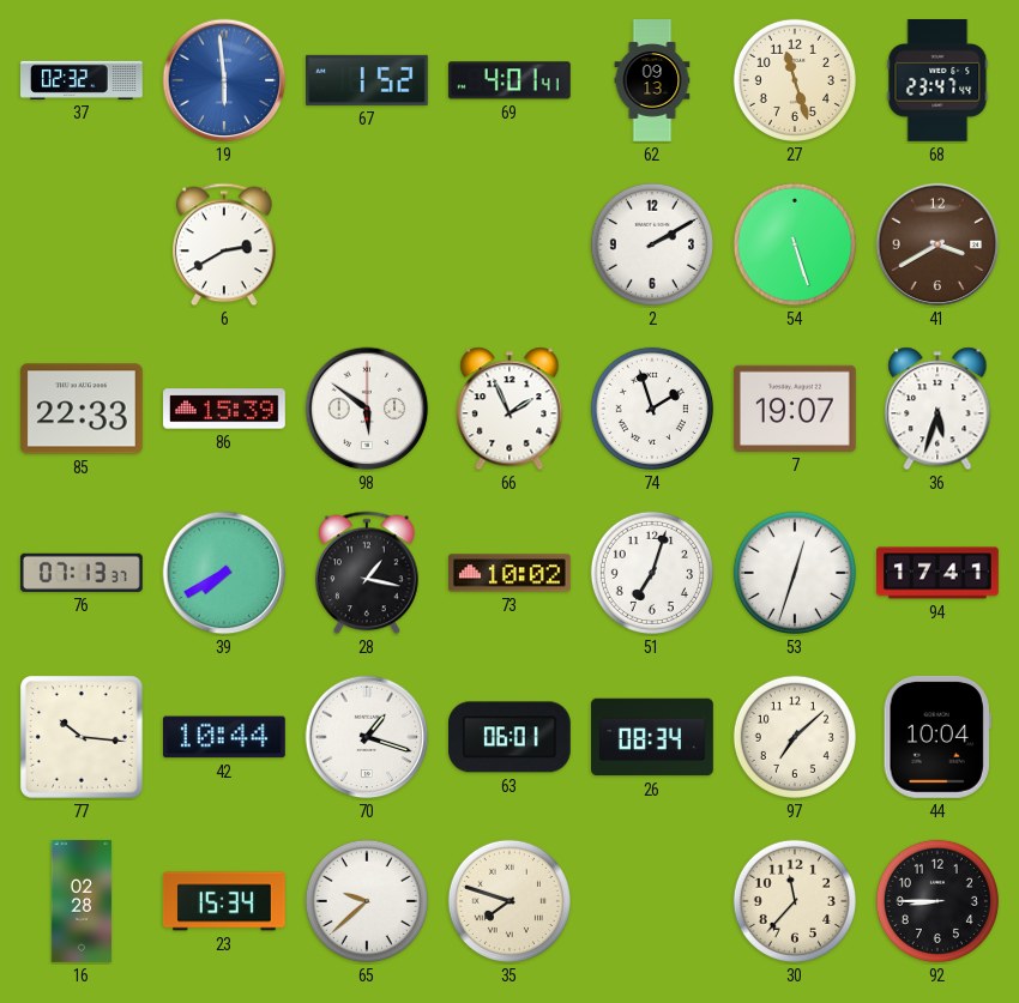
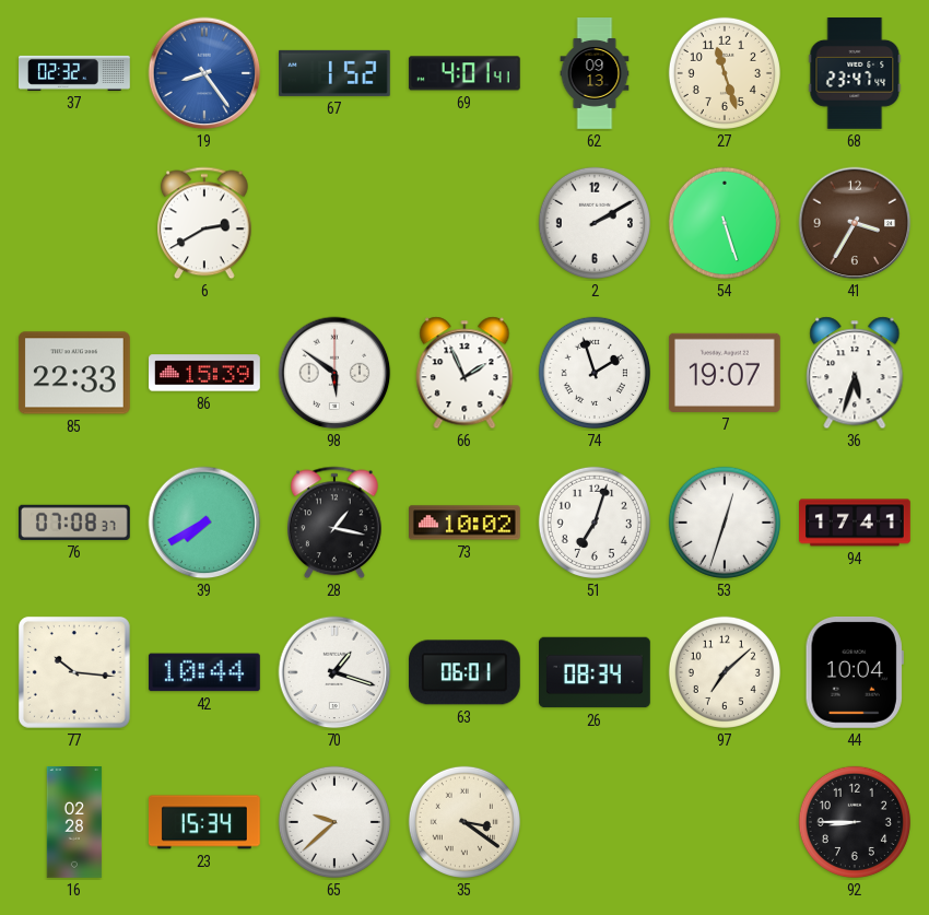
19: 5:59 -> 8:24
41: 3:40 -> 3:35
76: 07:13 -> 07:08
35: 7:48 -> 3:21
30: 11:37 -> none
